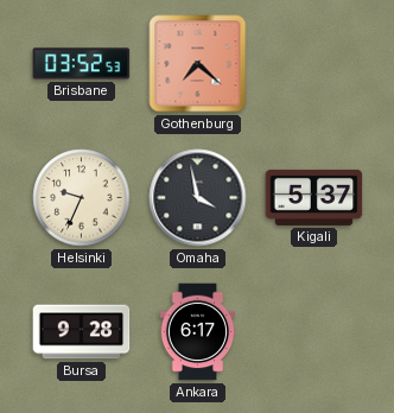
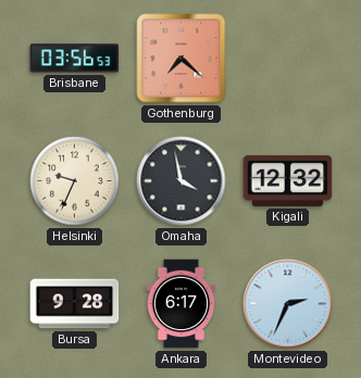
Brisbane: 03:52 -> 03:56
Kigali: 5:37 -> 12:32
Montevideo: none -> 2:34
